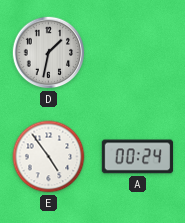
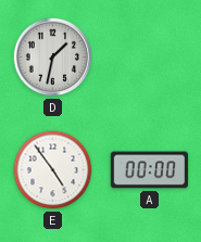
A: 00:24 -> 00:00
